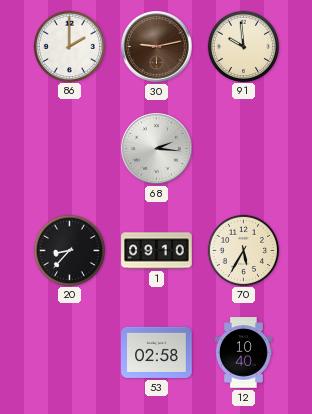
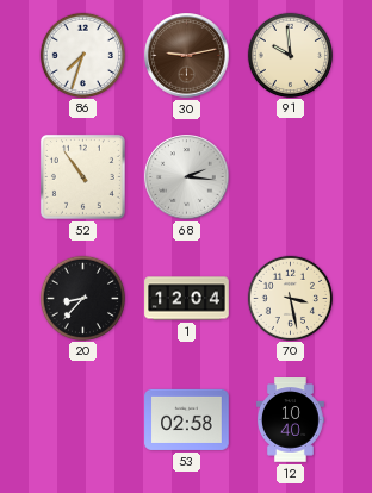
86: 2:00 -> 7:33
52: none -> 10:54
1: 09:10 -> 12:04
70: 5:35 -> 3:28
